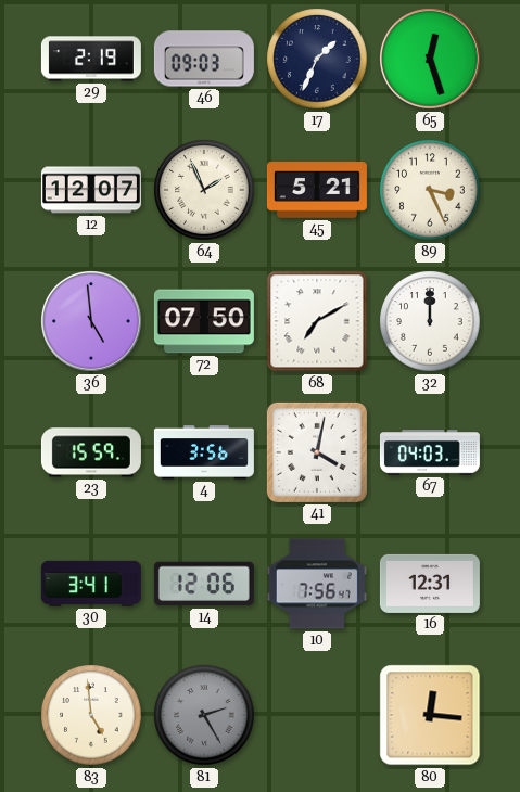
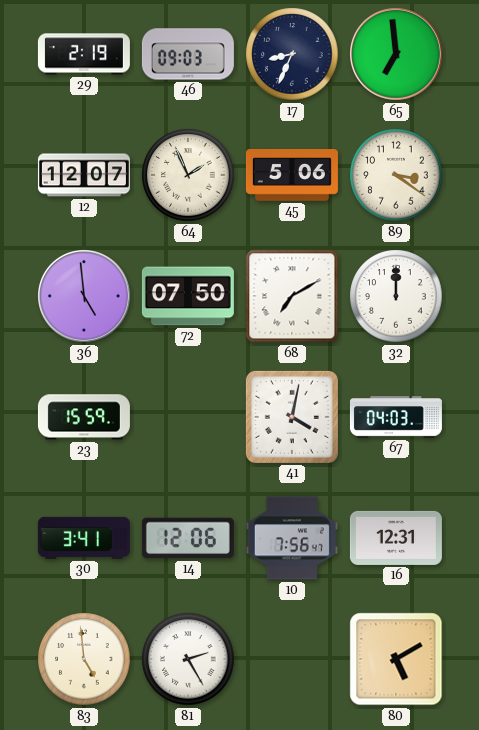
17: 1:34 -> 8:34
65: 12:27 -> 6:59
45: 5:21 -> 5:06
89: 3:26 -> 3:21
4: 3:56 -> none
81 dial: grey -> white
80: 12:16 -> 5:10
